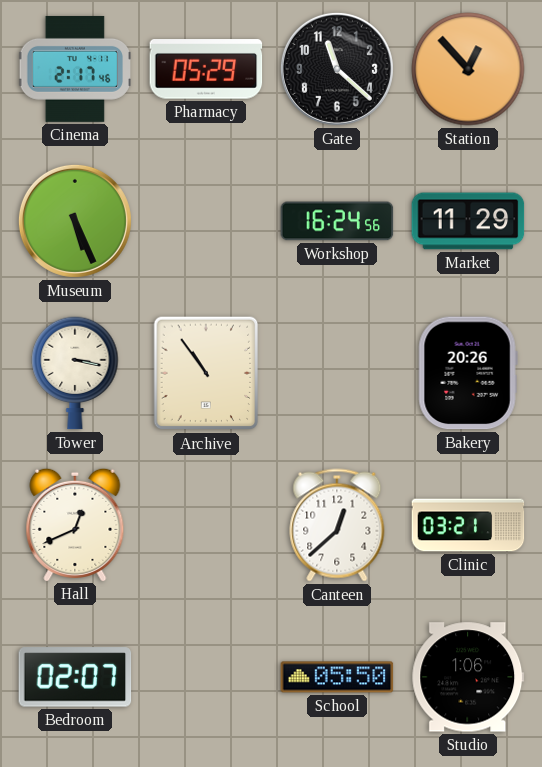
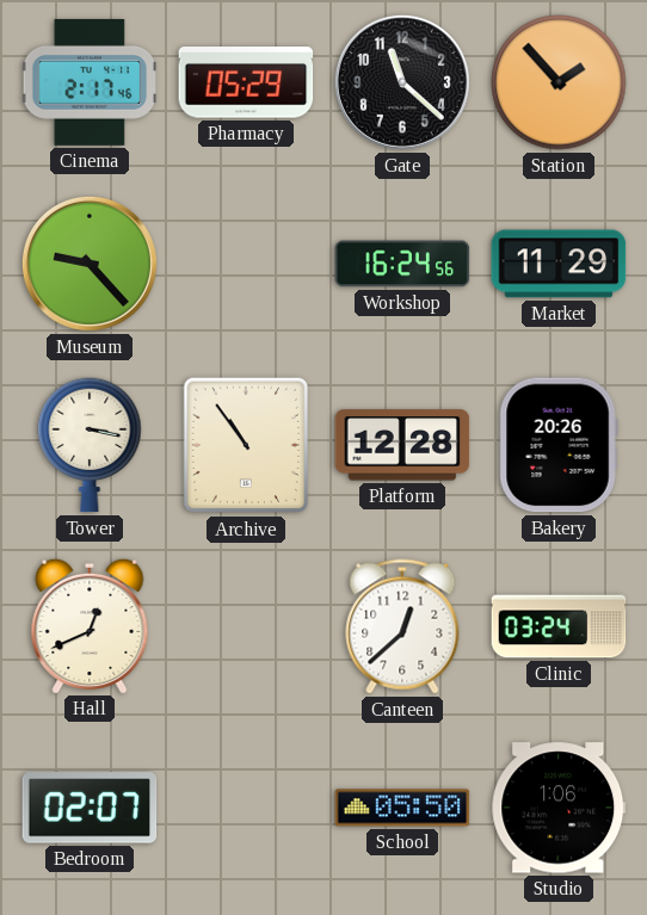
Station: 12:53 -> 1:53
Museum: 5:26 -> 9:23
Platform: none -> 12:28
Clinic: 03:21 -> 03:24
